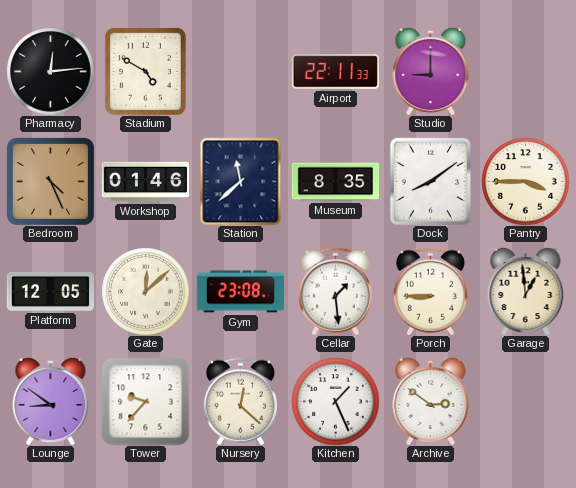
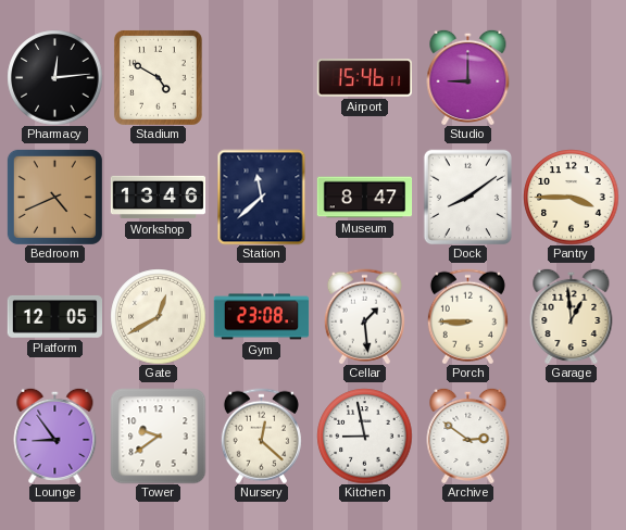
Airport: 22:11 -> 15:46
Bedroom: 4:26 -> 4:41
Workshop: 01:46 -> 13:46
Museum: 8:35 -> 8:47
Gate: 12:08 -> 12:40
Lounge: 8:51 -> 8:54
Tower: 9:37 -> 9:39
Kitchen: 1:26 -> 8:58
